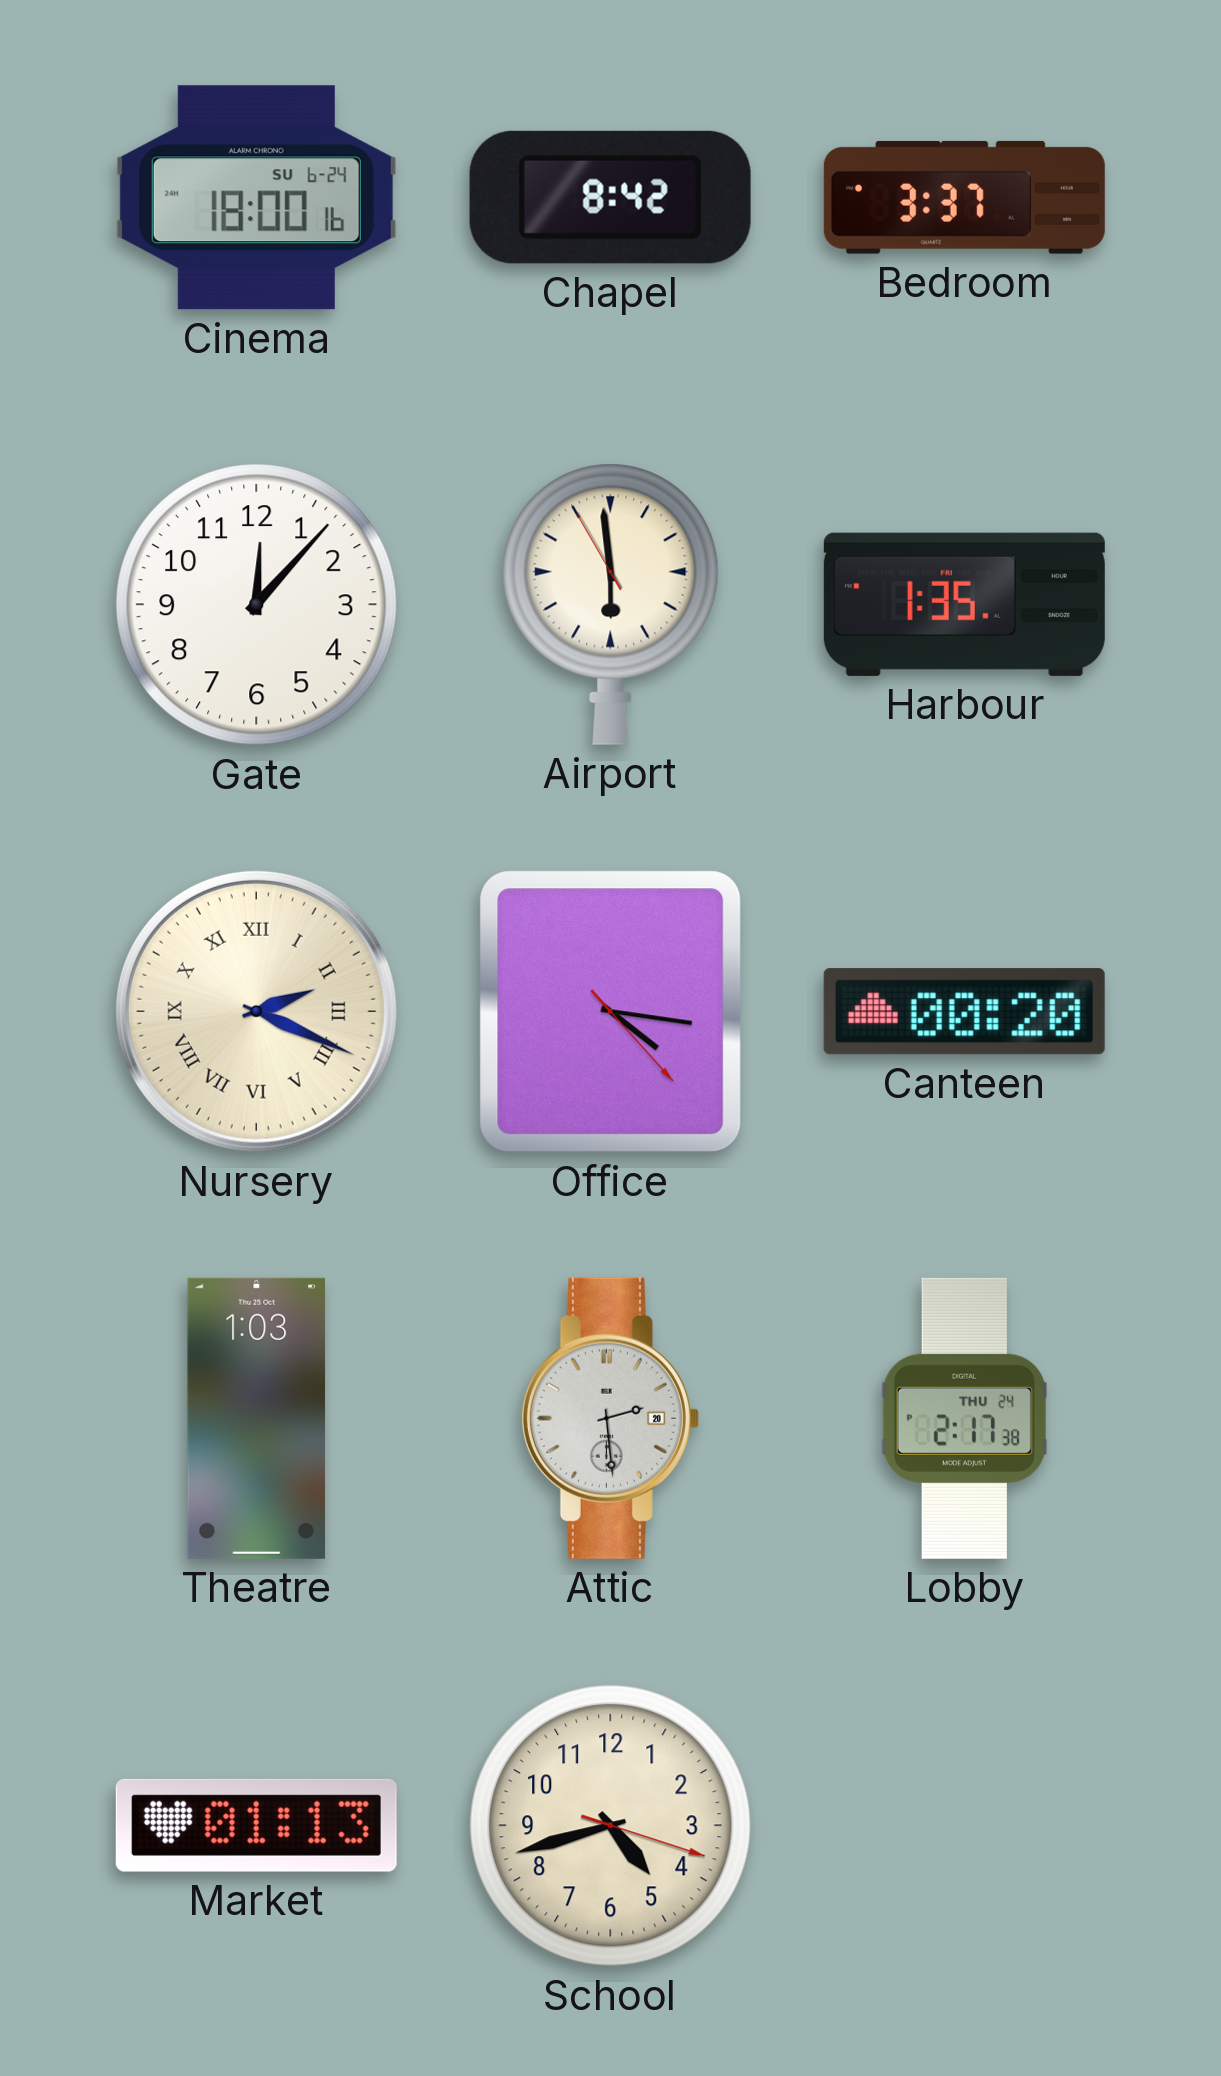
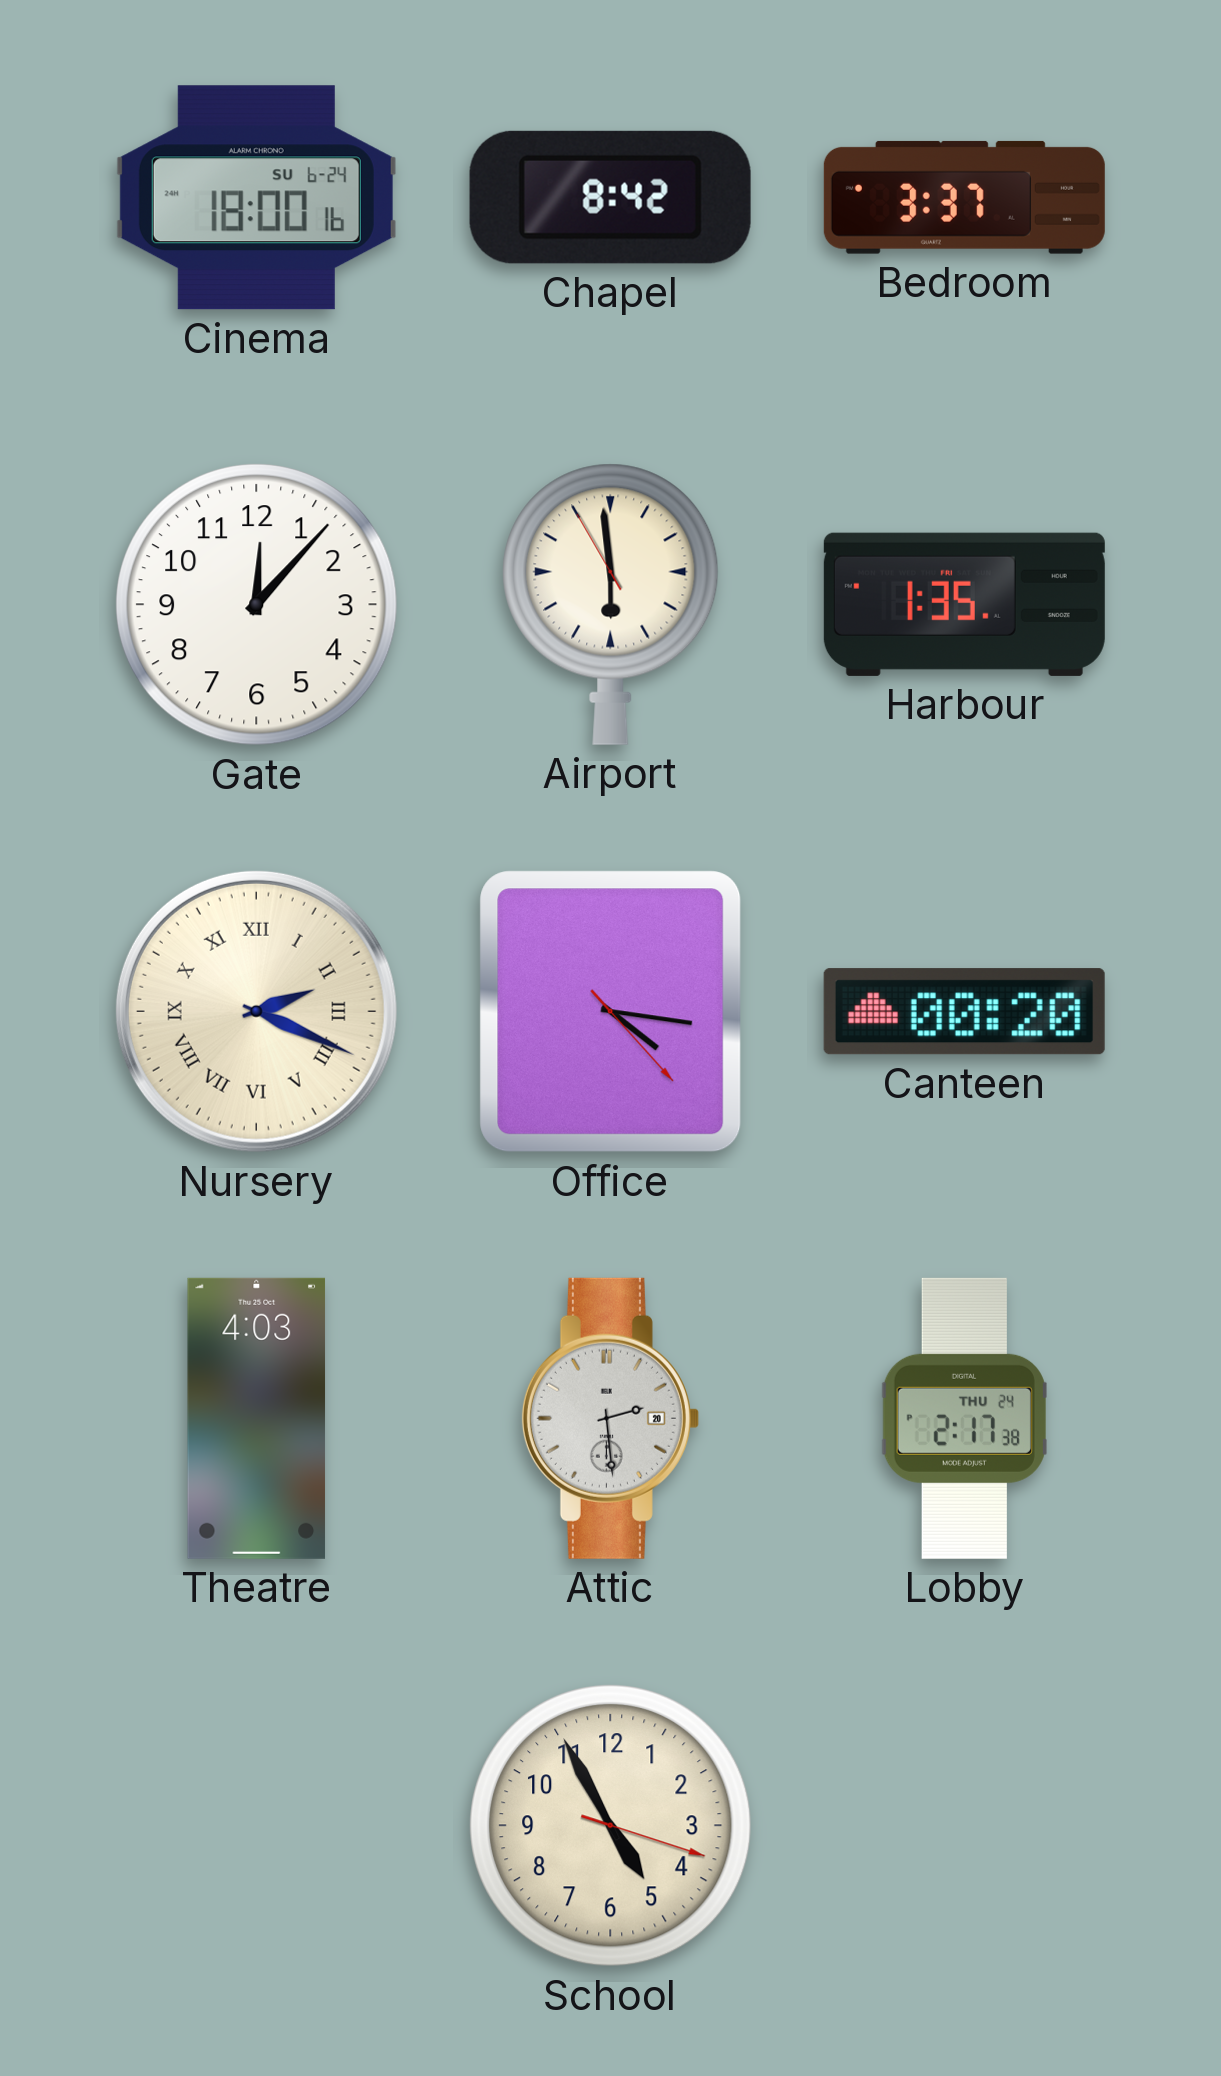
Theatre: 1:03 -> 4:03
Market: 01:13 -> none
School: 4:42 -> 4:55
